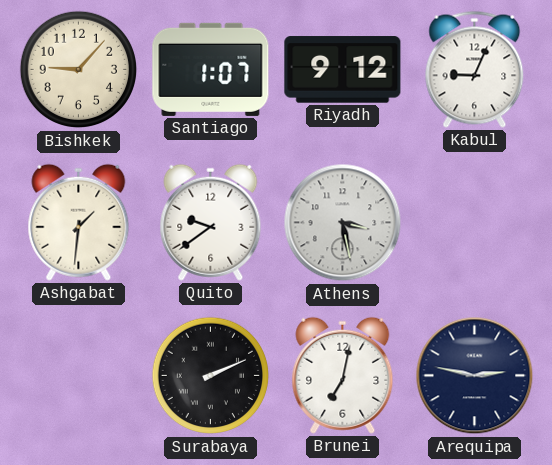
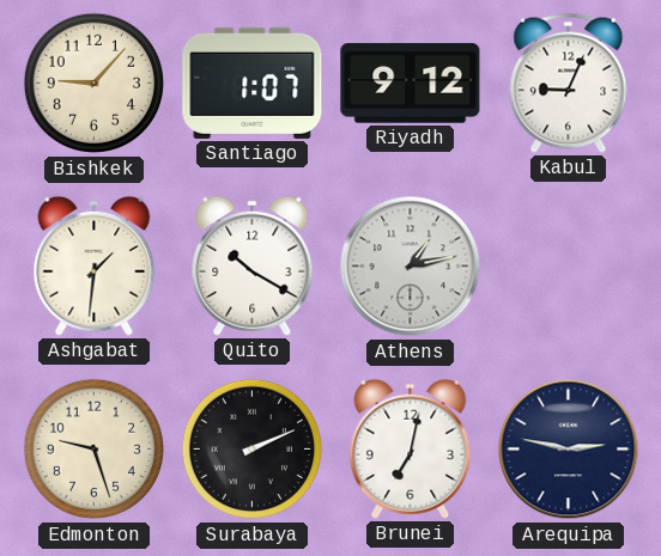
Quito: 9:39 -> 10:20
Athens: 3:28 -> 1:13
Edmonton: none -> 9:27
